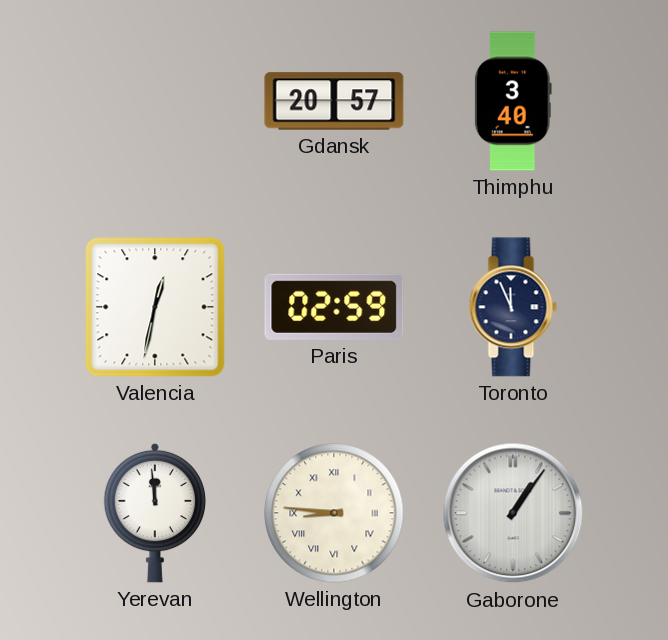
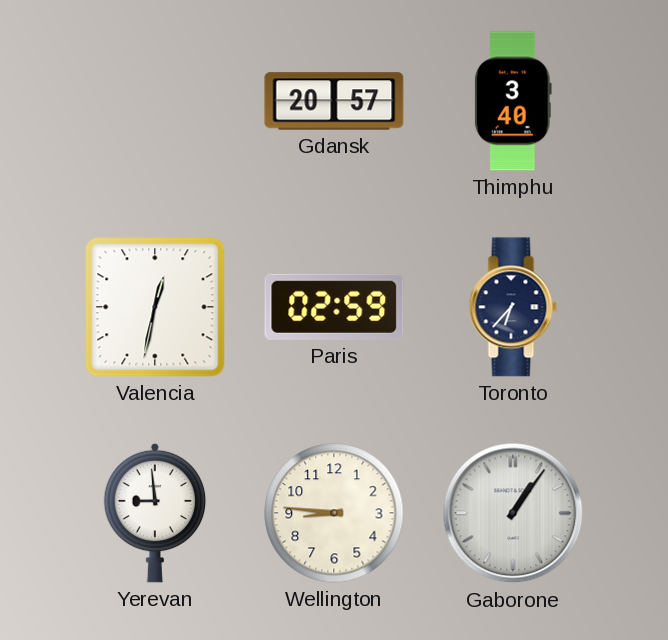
Toronto: 11:56 -> 6:37
Yerevan: 11:59 -> 8:59
Wellington numerals: Roman -> Arabic
